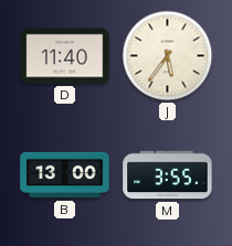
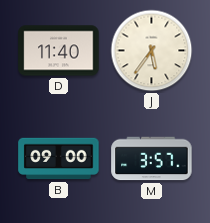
B: 13:00 -> 09:00
M: 3:55 -> 3:57
